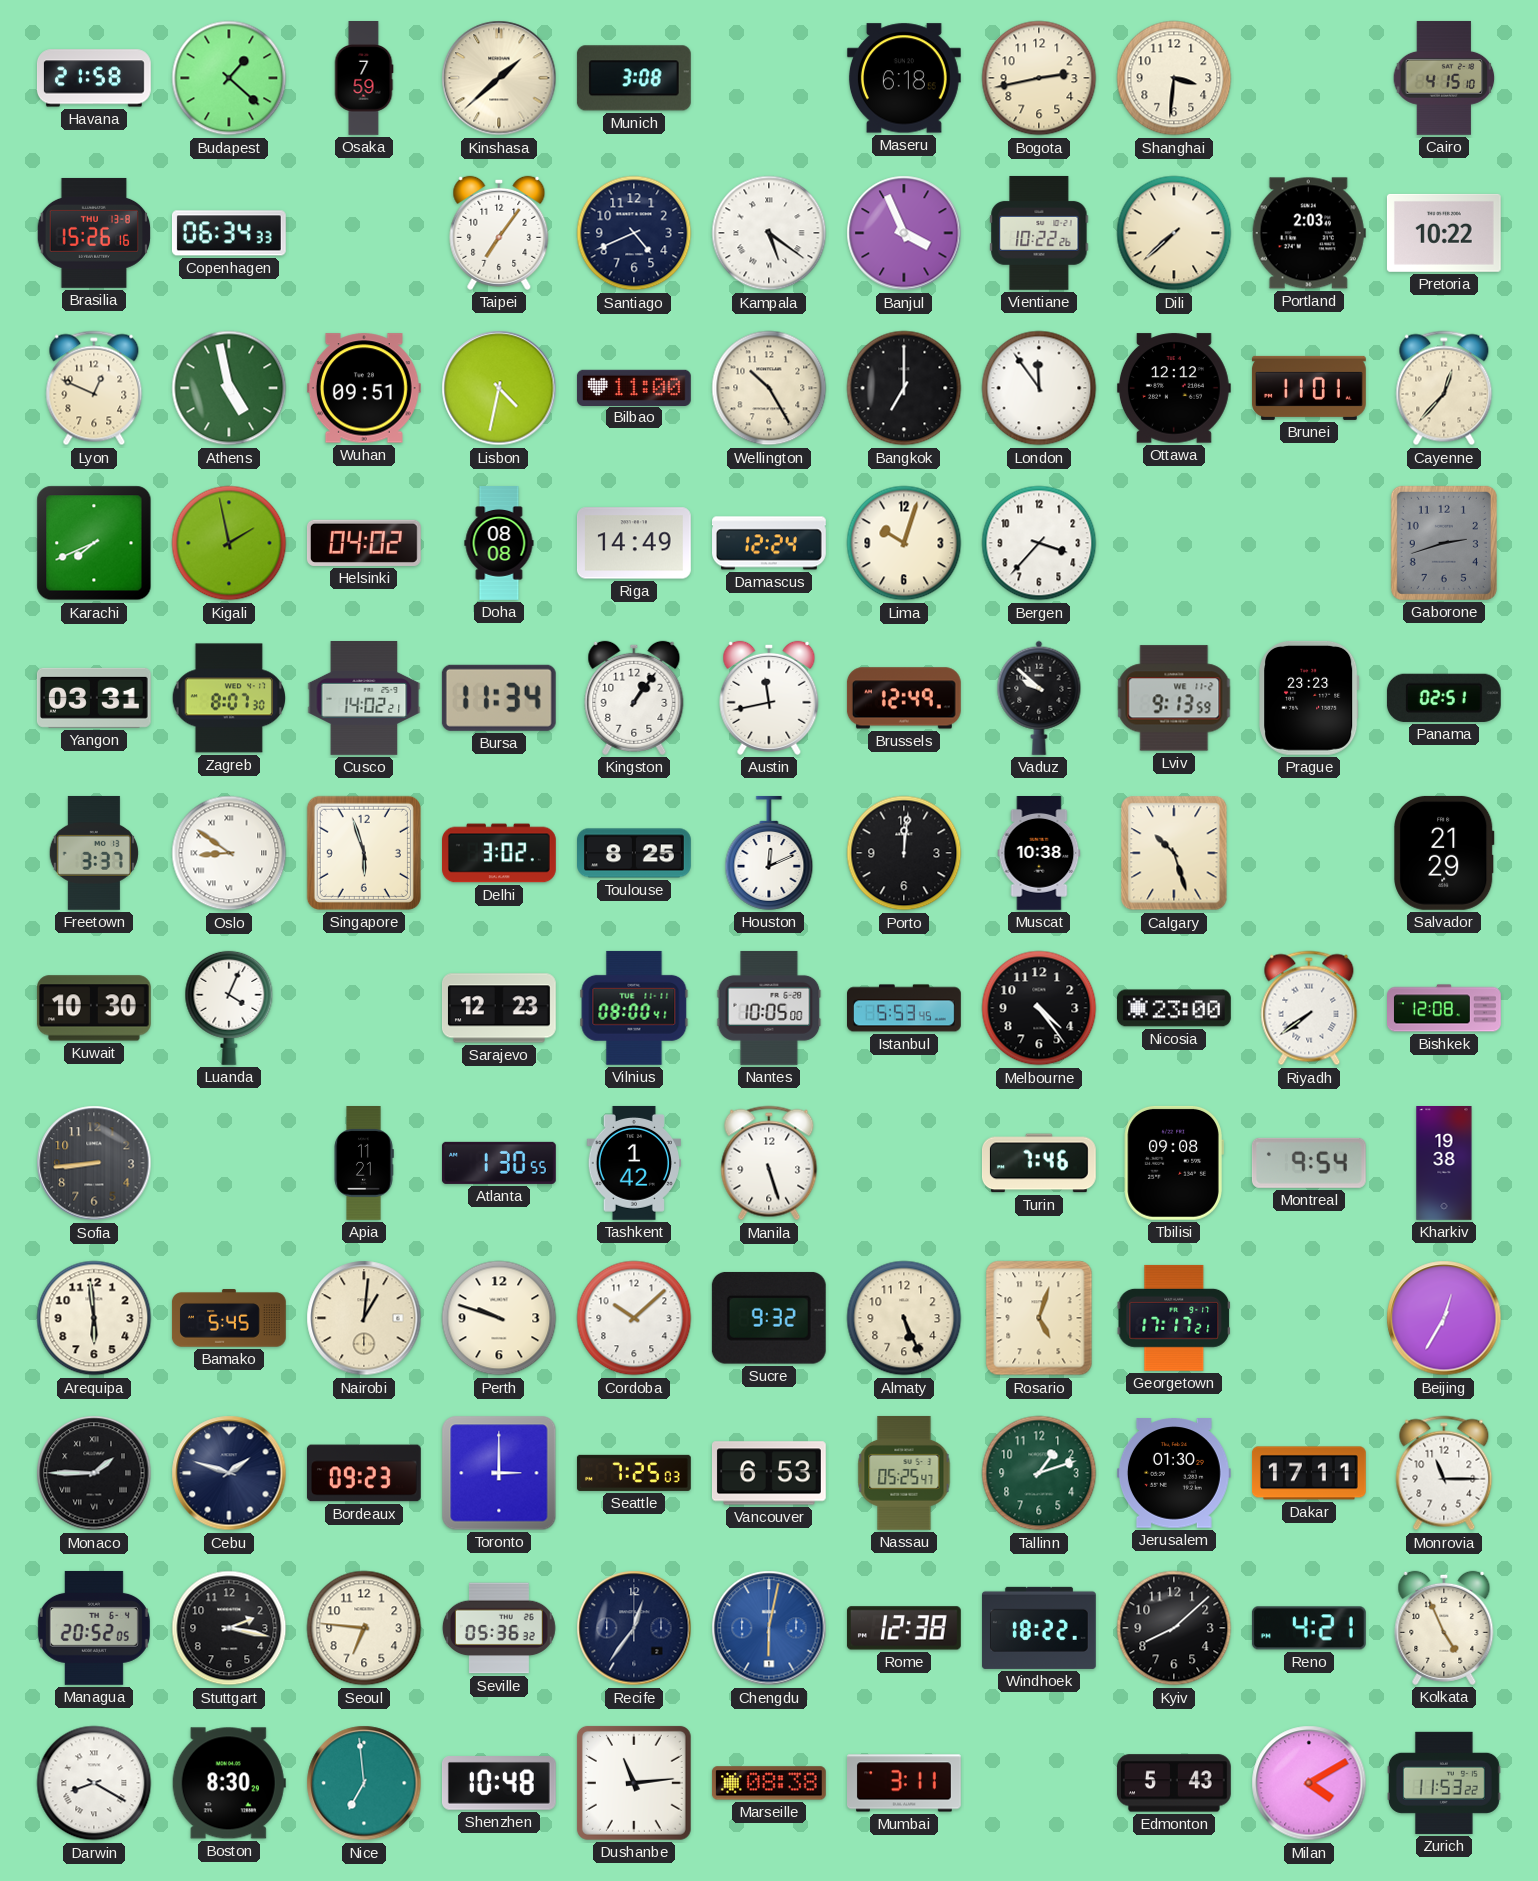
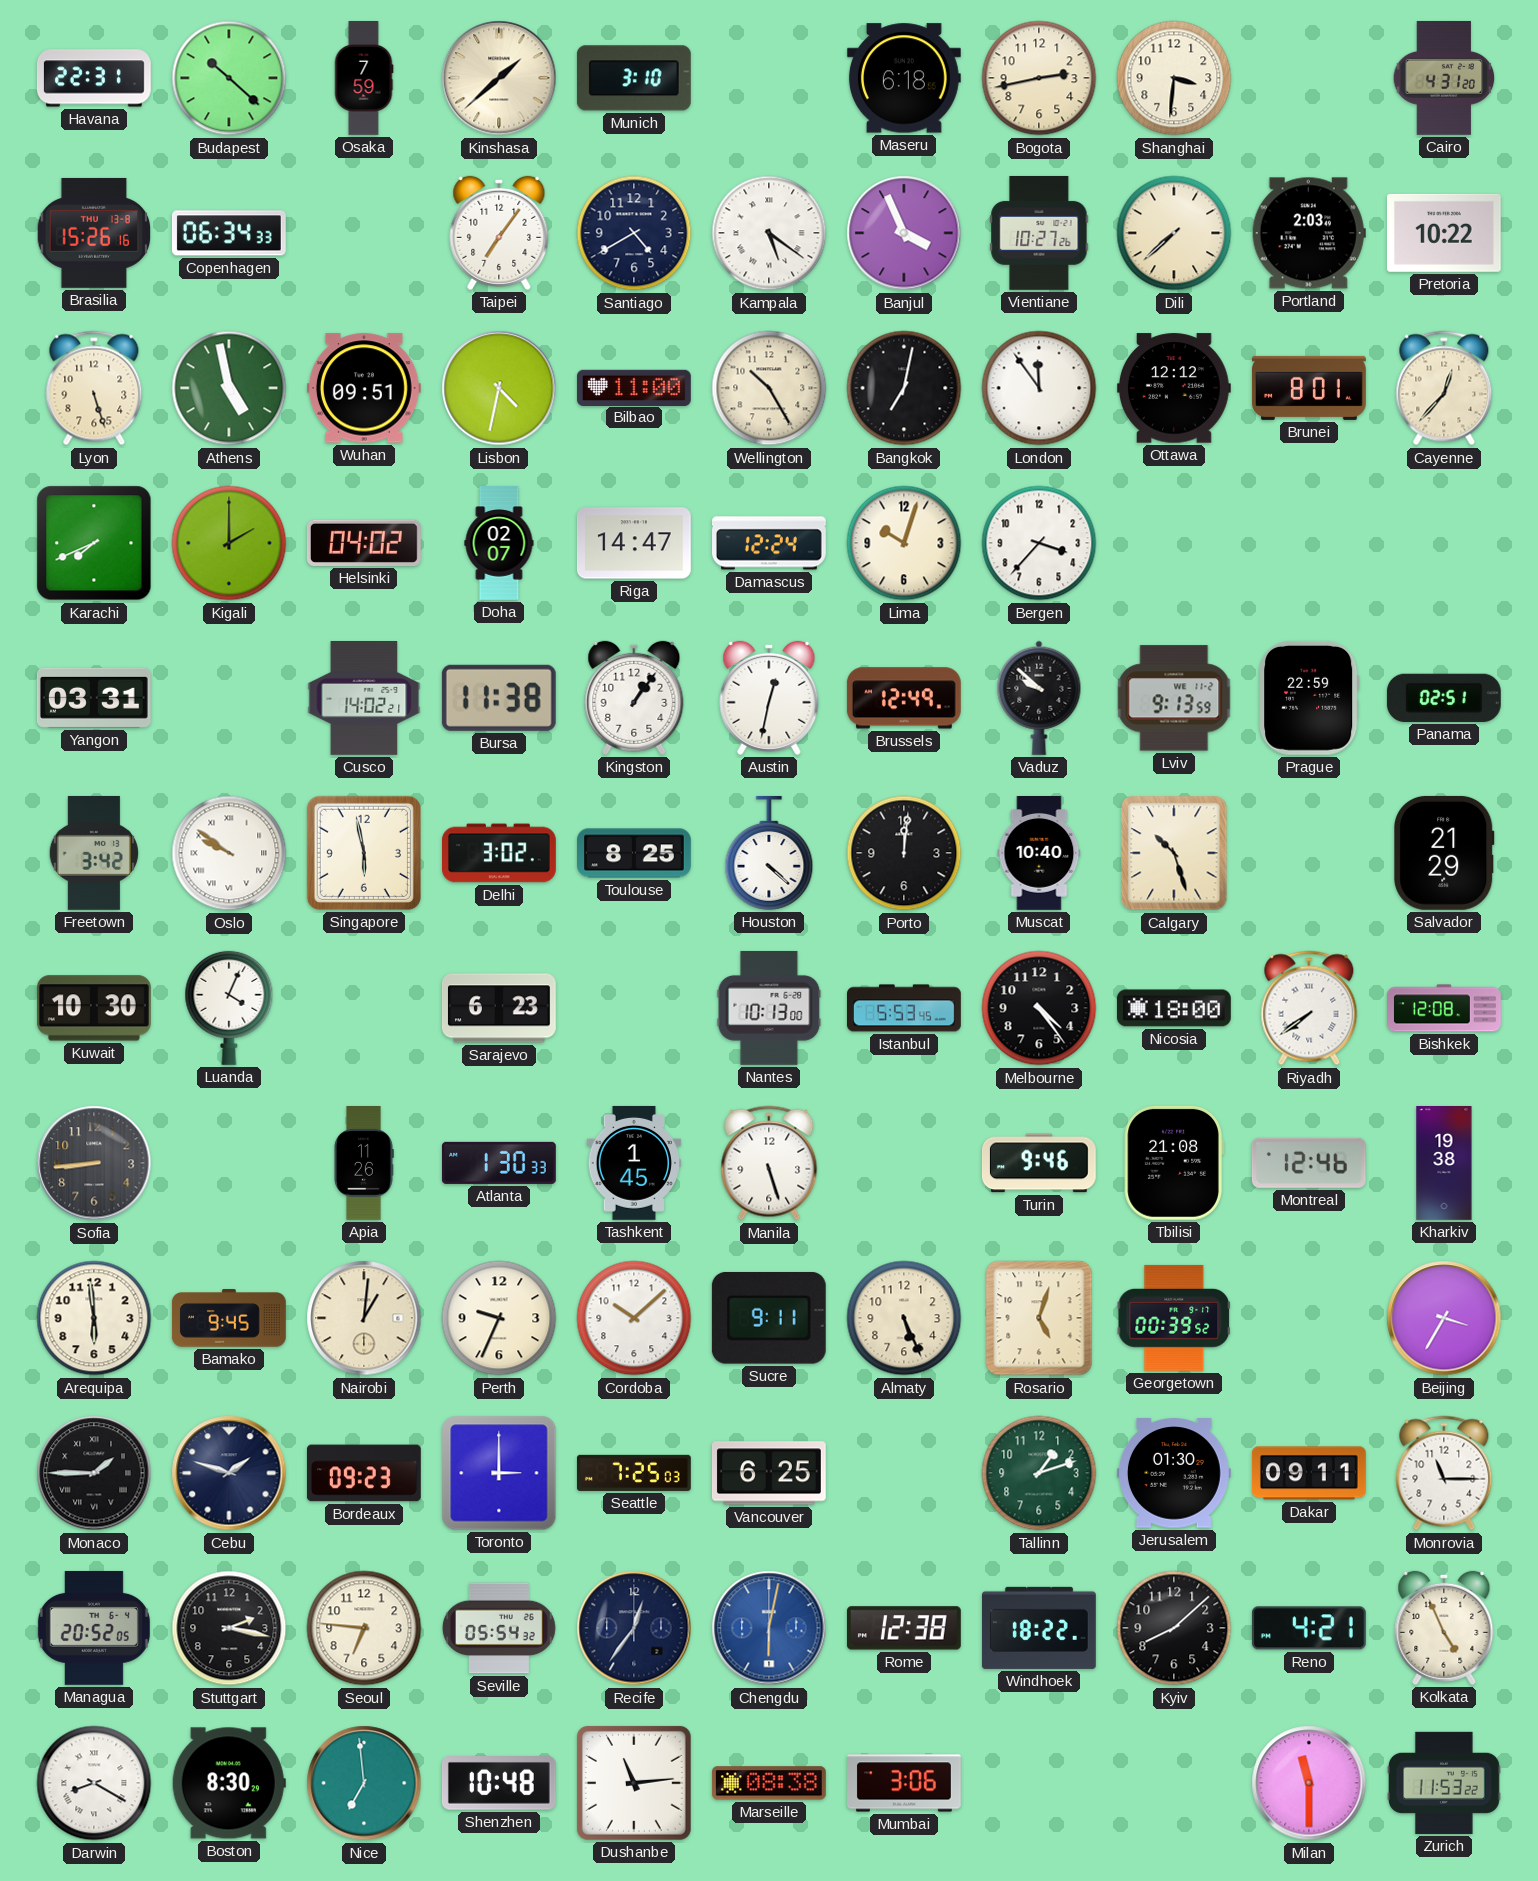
Havana: 21:58 -> 22:31
Budapest: 1:22 -> 10:22
Munich: 3:08 -> 3:10
Cairo: 4:15 -> 4:31
Santiago: 4:41 -> 4:40
Vientiane: 10:22 -> 10:27
Lyon: 12:49 -> 5:27
Bangkok: 7:00 -> 7:02
Brunei: 11:01 -> 8:01
Kigali: 1:58 -> 2:00
Doha: 08:08 -> 02:07
Riga: 14:49 -> 14:47
Gaborone: 2:42 -> none
Zagreb: 8:07 -> none
Bursa: 11:34 -> 11:38
Austin: 11:43 -> 12:32
Prague: 23:23 -> 22:59
Freetown: 3:37 -> 3:42
Oslo: 8:51 -> 9:51
Singapore: 5:57 -> 5:58
Houston: 12:11 -> 4:22
Muscat: 10:38 -> 10:40
Sarajevo: 12:23 -> 6:23
Vilnius: 08:00 -> none
Nantes: 10:05 -> 10:13
Nicosia: 23:00 -> 18:00
Apia: 11:21 -> 11:26
Atlanta: 1:30:55 -> 1:30:33
Tashkent: 1:42 -> 1:45
Turin: 7:46 -> 9:46
Tbilisi: 09:08 -> 21:08
Montreal: 9:54 -> 12:46
Bamako: 5:45 -> 9:45
Perth: 9:48 -> 9:34
Sucre: 9:32 -> 9:11
Georgetown: 17:17 -> 00:39
Beijing: 12:35 -> 3:35
Vancouver: 6:53 -> 6:25
Nassau: 05:25 -> none
Dakar: 17:11 -> 09:11
Seville: 05:36 -> 05:54
Mumbai: 3:11 -> 3:06
Edmonton: 5:43 -> none
Milan: 4:10 -> 11:30
